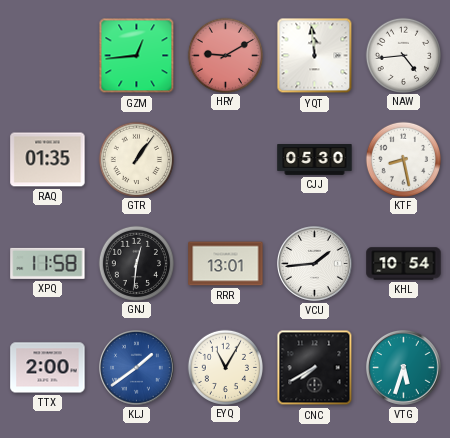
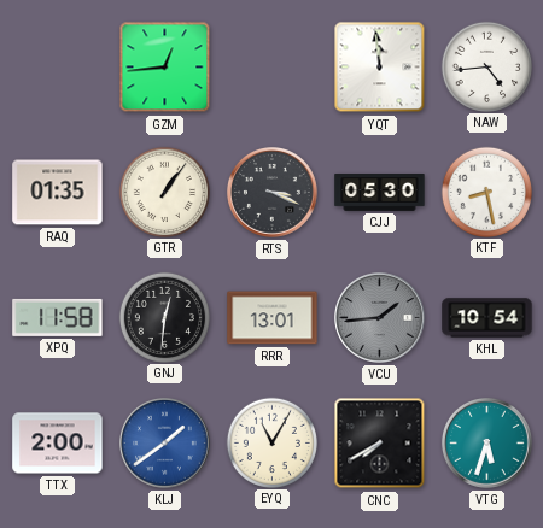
HRY: 9:10 -> none
RTS: none -> 3:19
VCU dial: white -> grey
